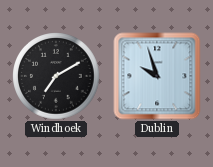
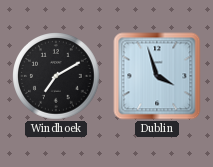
Dublin: 9:57 -> 3:57
